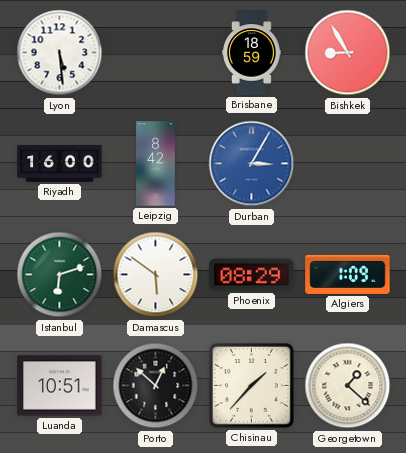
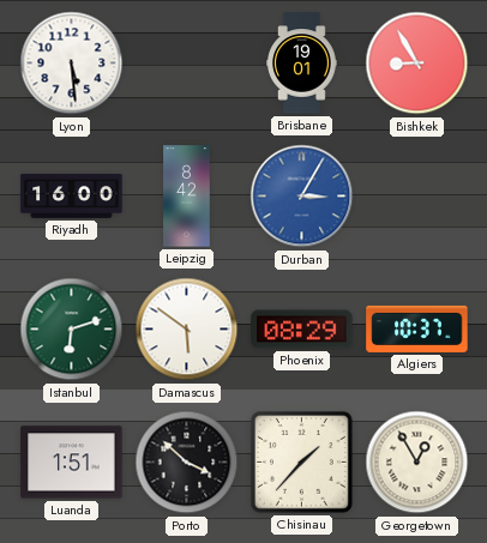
Brisbane: 18:59 -> 19:01
Algiers: 1:09 -> 10:37
Luanda: 10:51 -> 1:51
Porto: 12:52 -> 3:52
Georgetown: 1:22 -> 12:55
